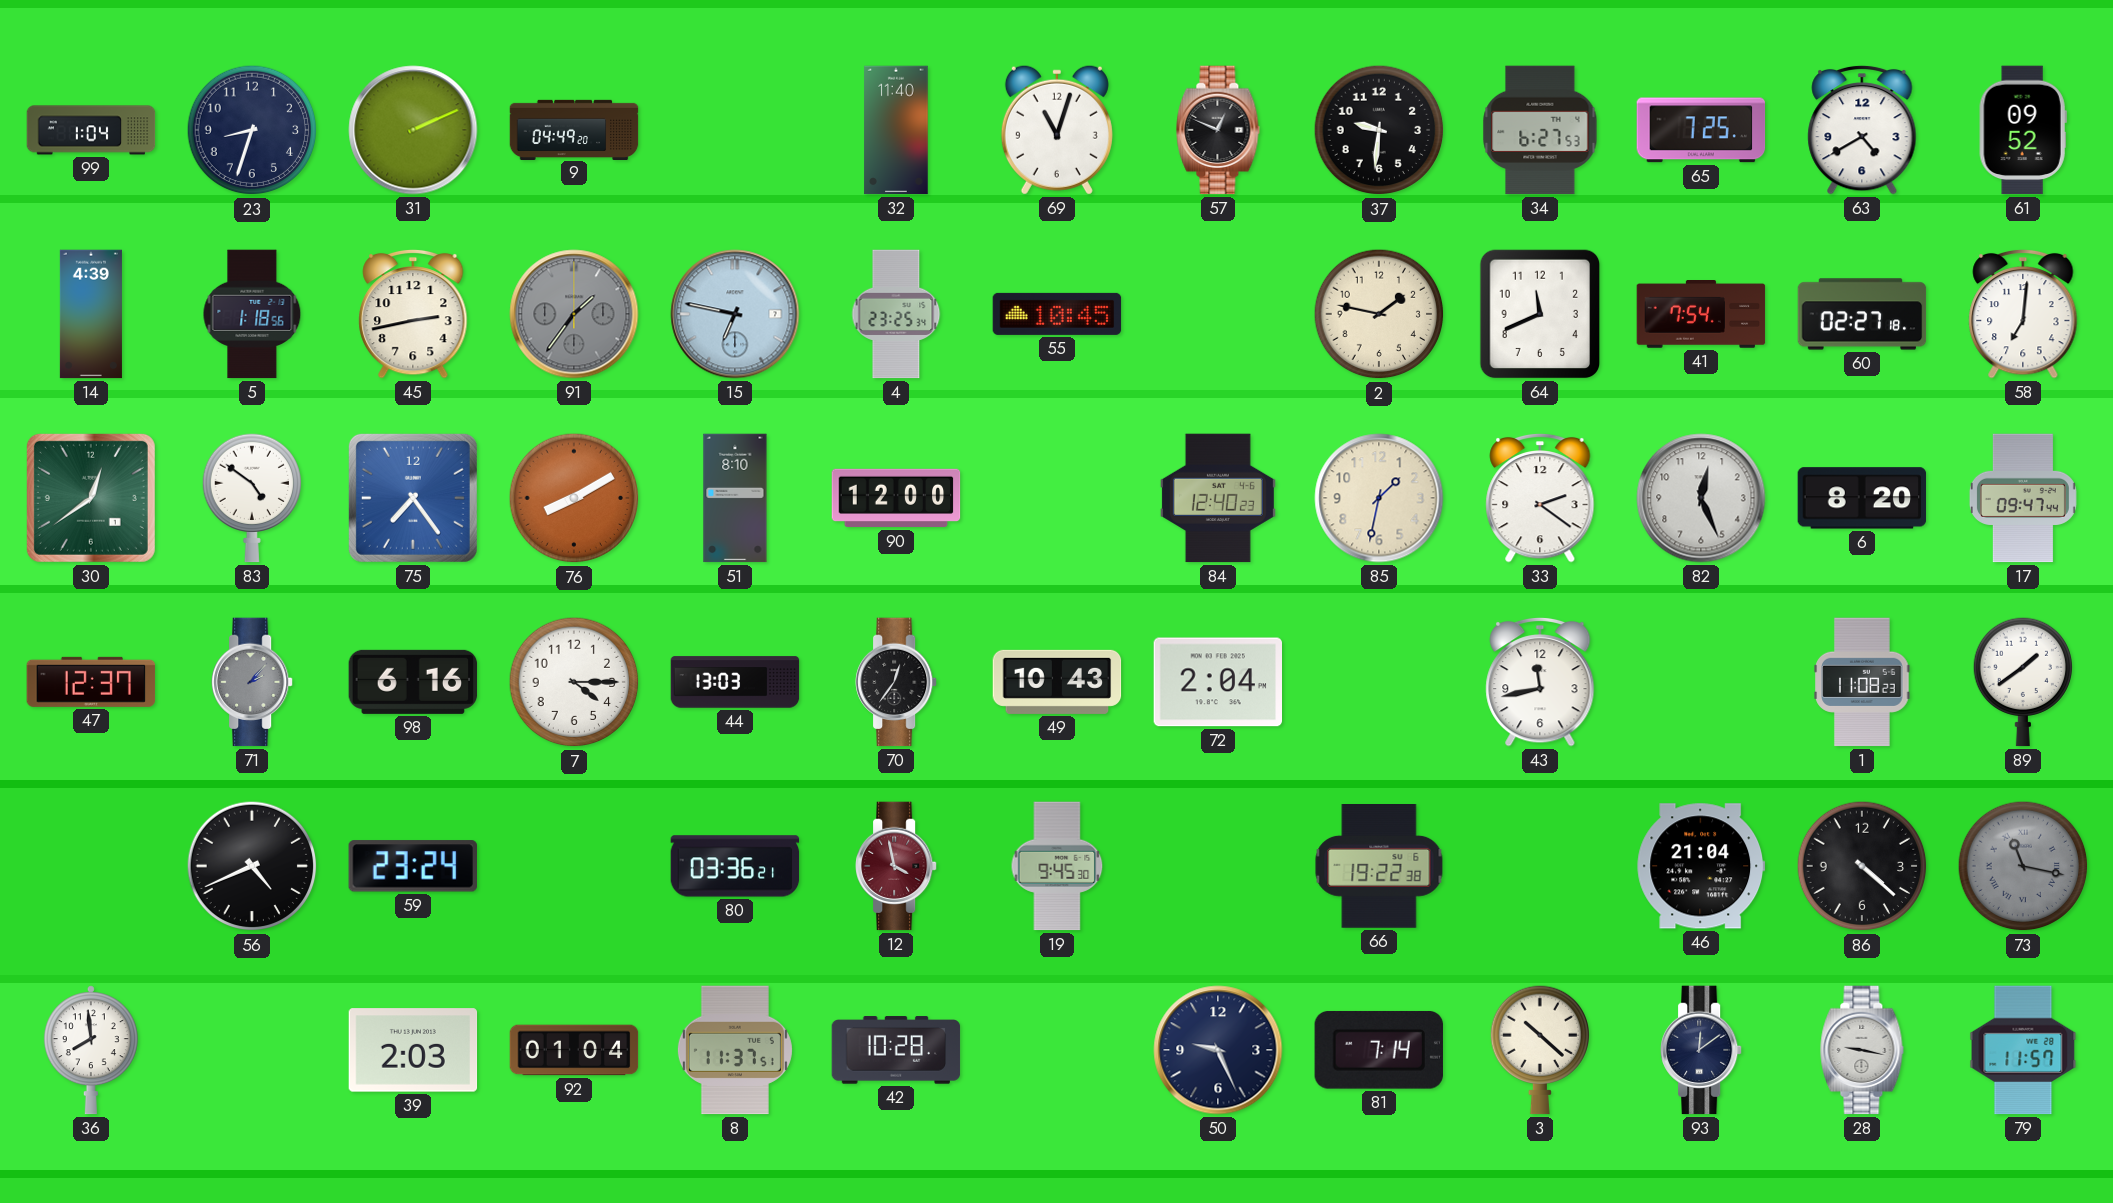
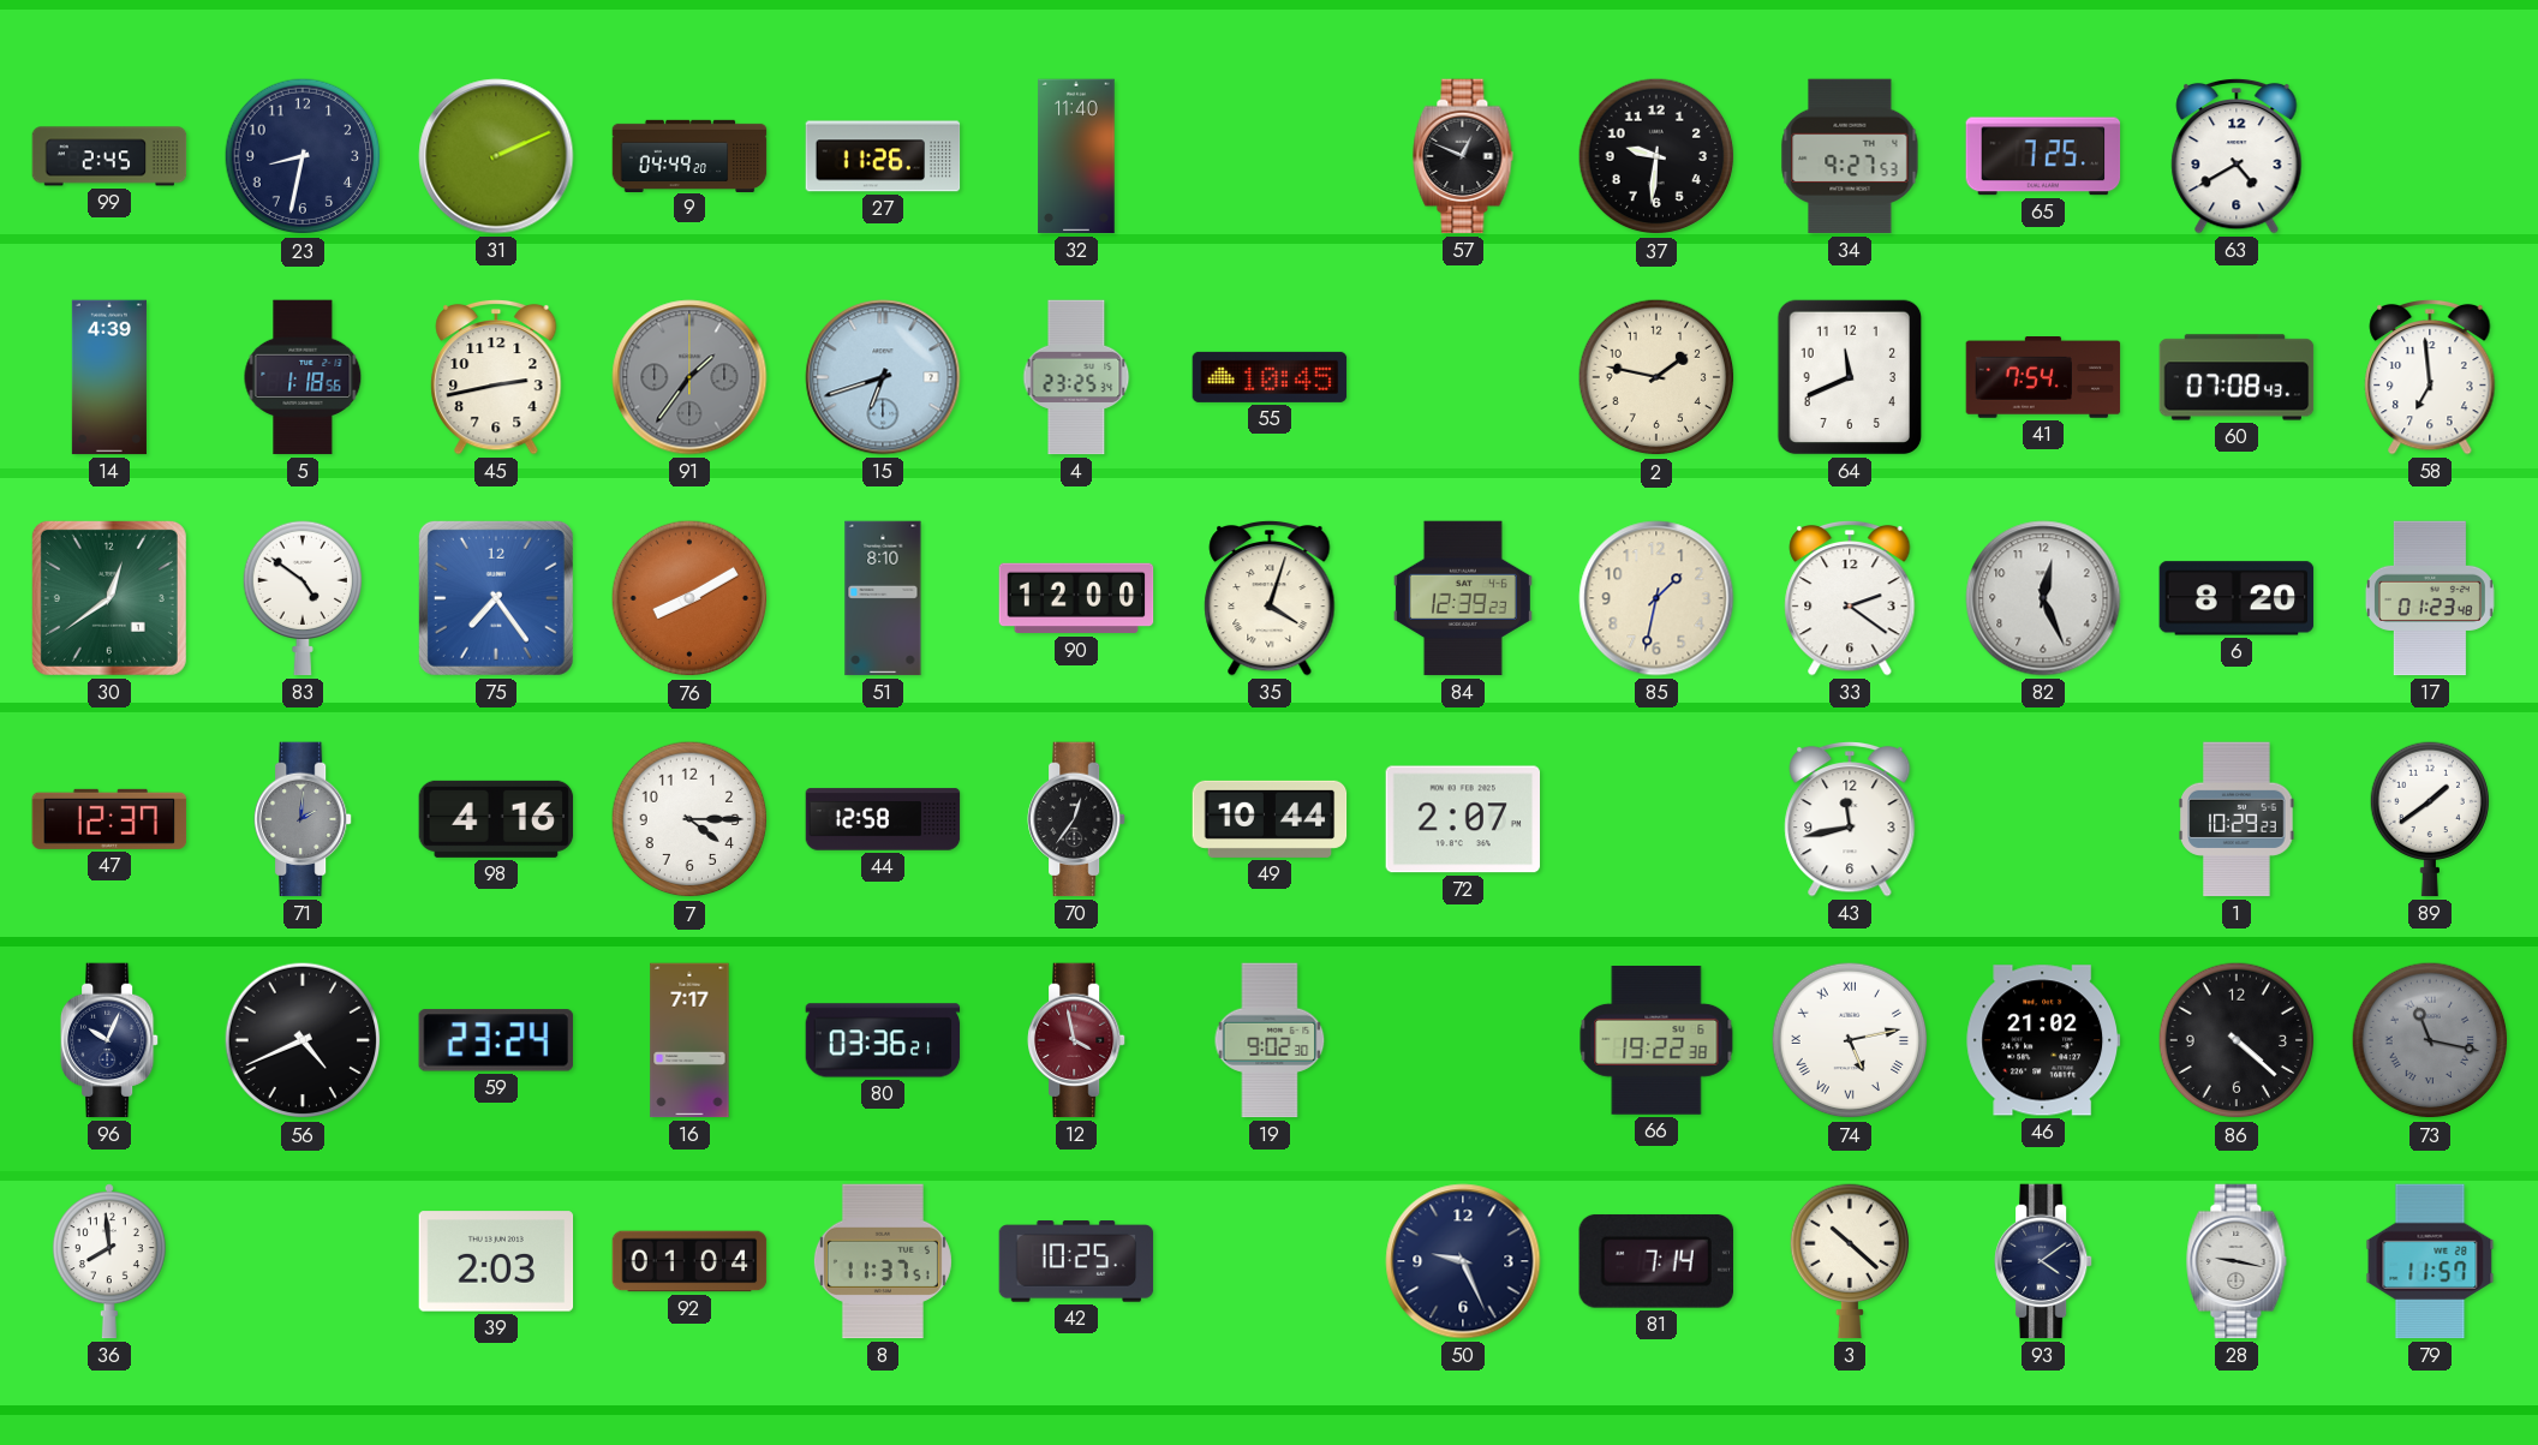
99: 1:04 -> 2:45
23: 8:33 -> 8:32
27: none -> 11:26
69: 11:03 -> none
34: 6:27 -> 9:27
61: 09:52 -> none
15: 6:47 -> 6:42
60: 02:27 -> 07:08
58: 7:01 -> 6:59
35: none -> 4:03
84: 12:40 -> 12:39
17: 09:47 -> 01:23
71: 2:07 -> 2:01
98: 6:16 -> 4:16
44: 13:03 -> 12:58
49: 10:43 -> 10:44
72: 2:04 -> 2:07
1: 11:08 -> 10:29
96: none -> 10:04
16: none -> 7:17
19: 9:45 -> 9:02
74: none -> 5:13
46: 21:04 -> 21:02
42: 10:28 -> 10:25
93: 12:09 -> 4:09
